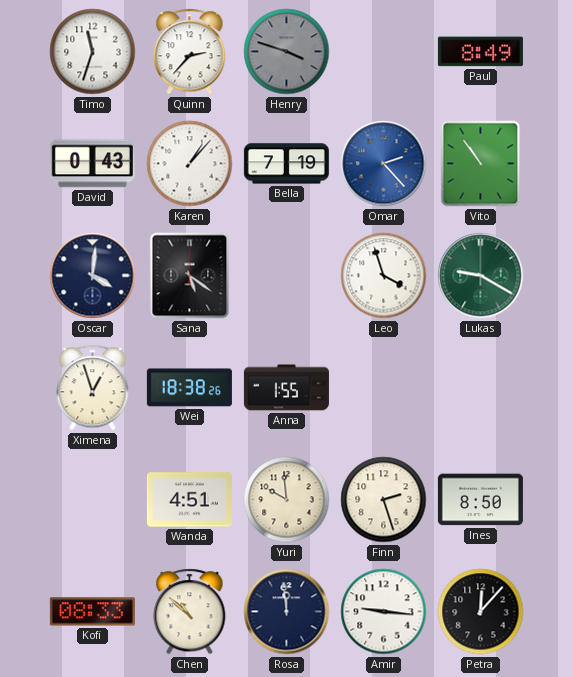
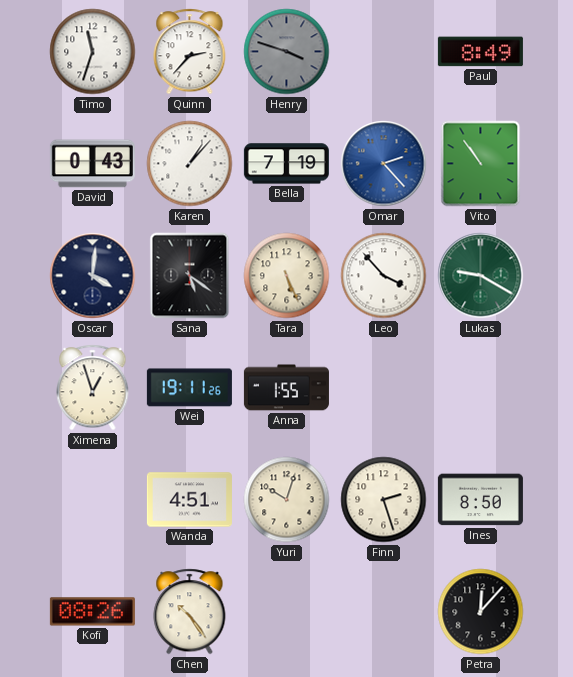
Tara: none -> 5:26
Leo: 3:57 -> 3:53
Wei: 18:38 -> 19:11
Yuri: 9:59 -> 10:03
Kofi: 08:33 -> 08:26
Chen: 10:52 -> 10:24
Rosa: 11:59 -> none
Amir: 9:16 -> none
